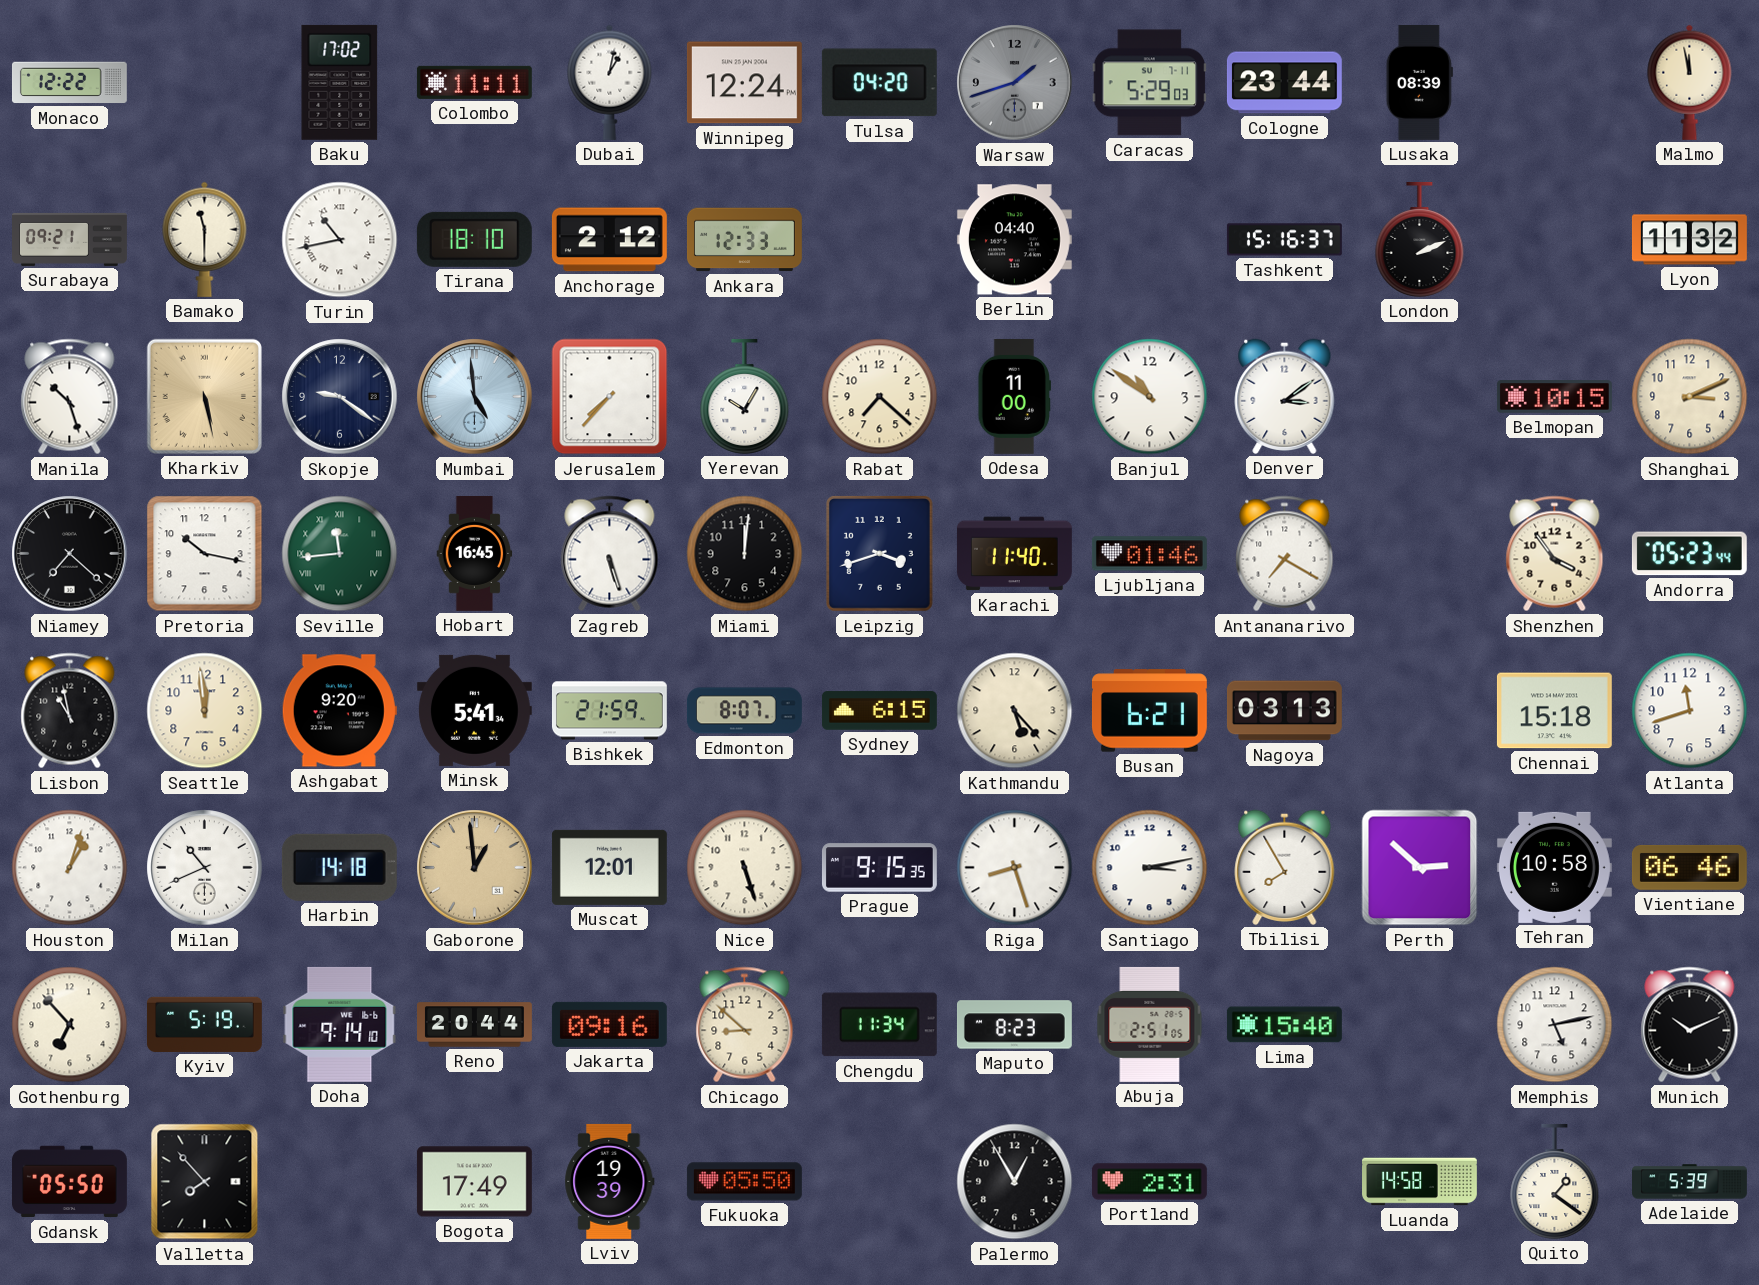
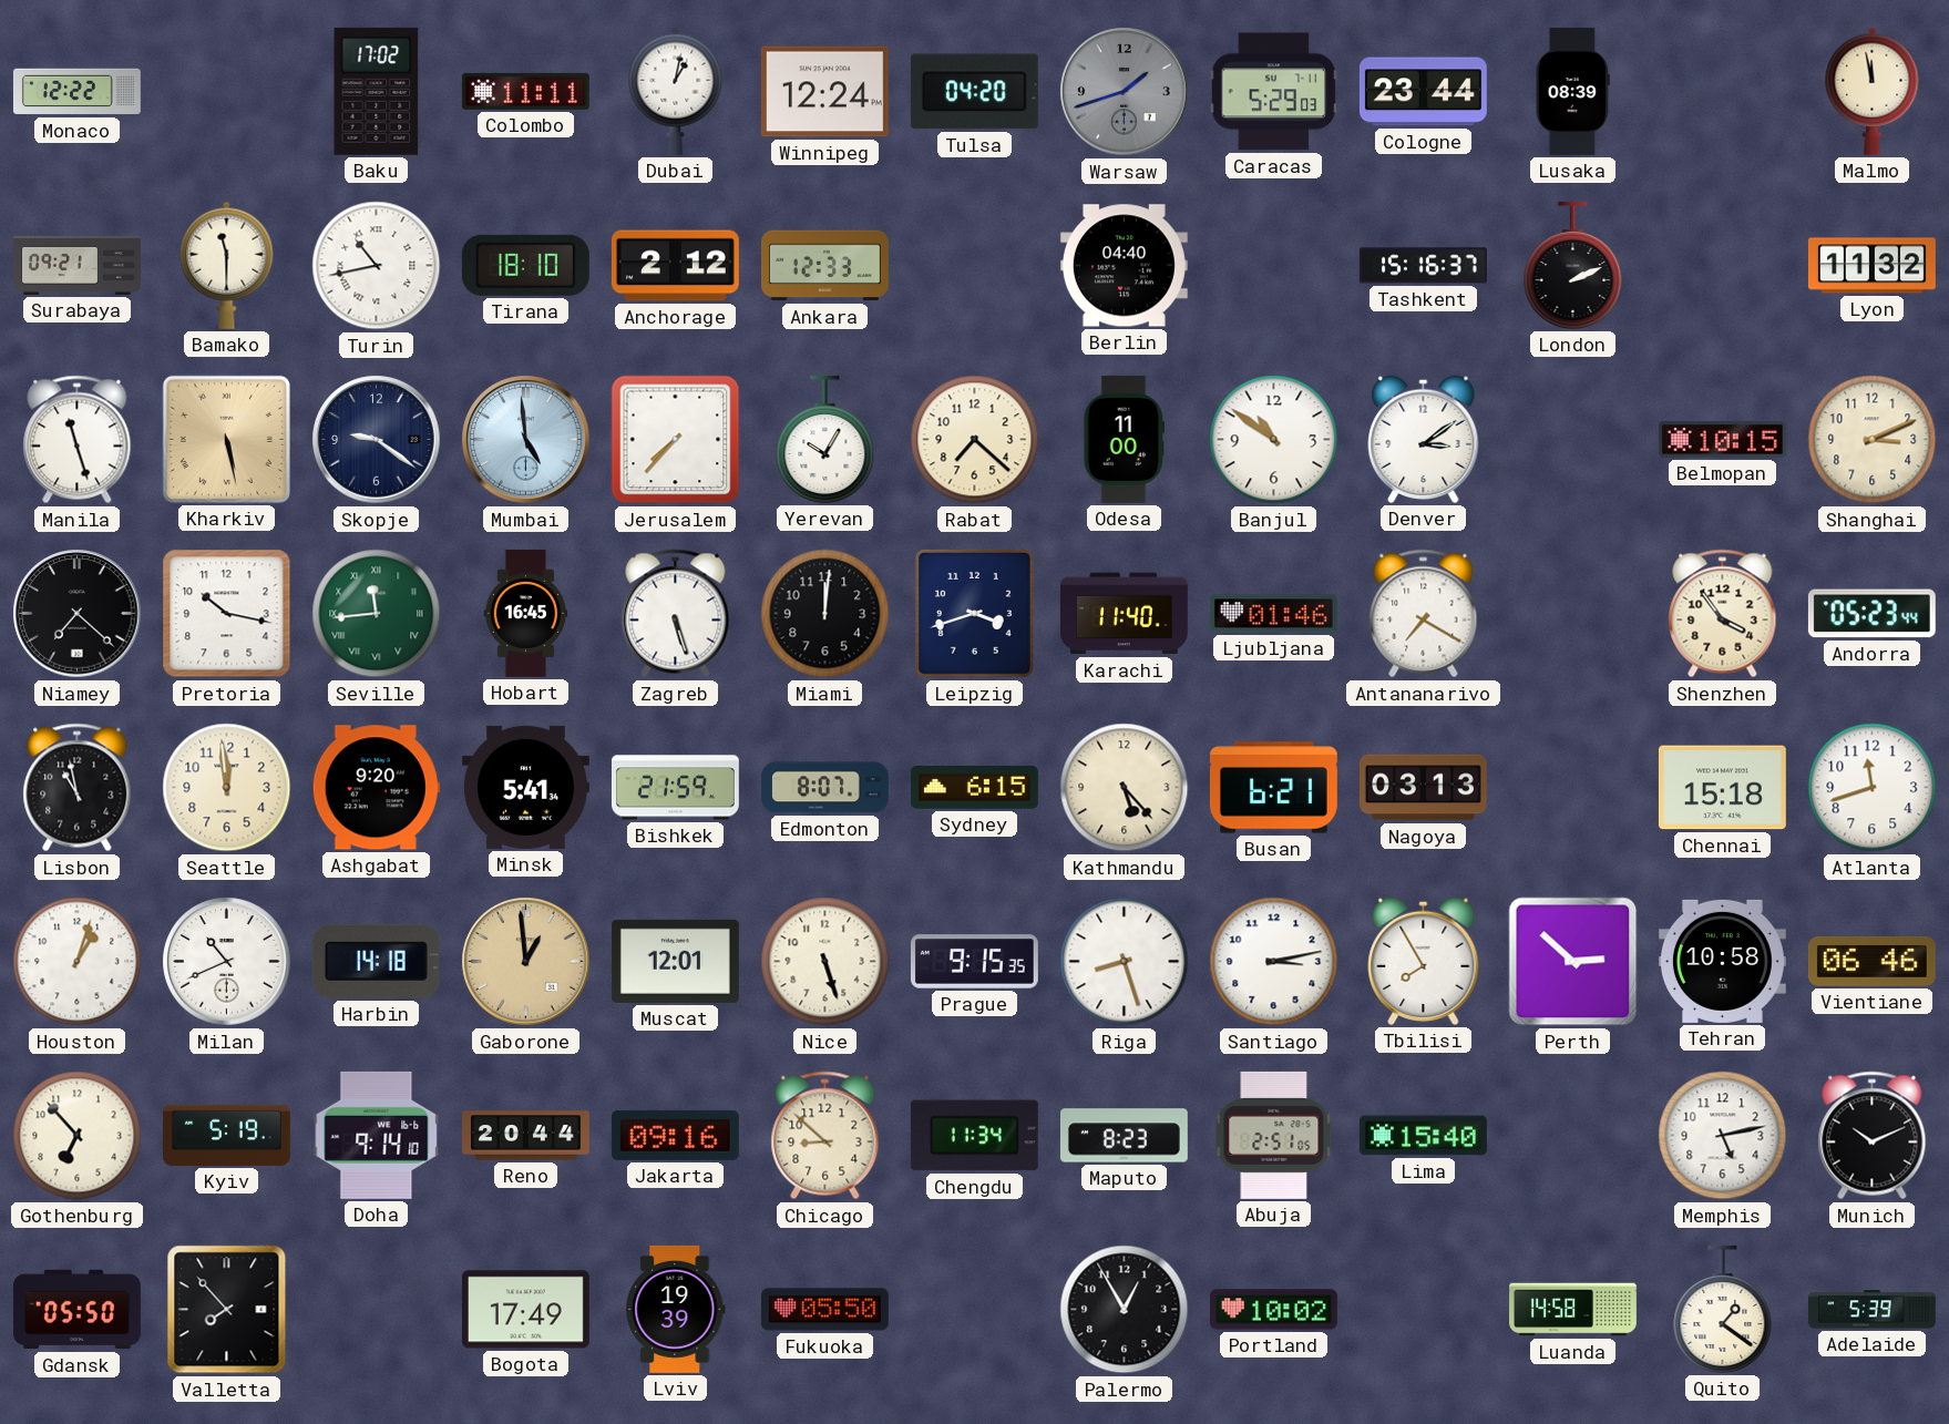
Manila: 10:27 -> 11:27
Portland: 2:31 -> 10:02
